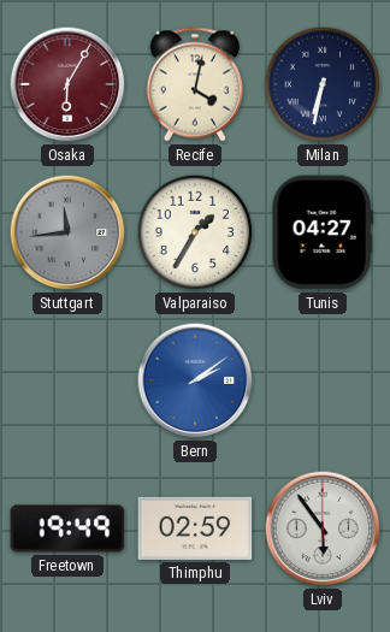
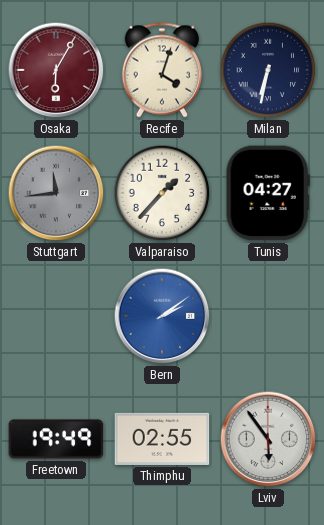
Recife: 4:02 -> 4:03
Valparaiso: 1:35 -> 1:37
Thimphu: 02:59 -> 02:55
